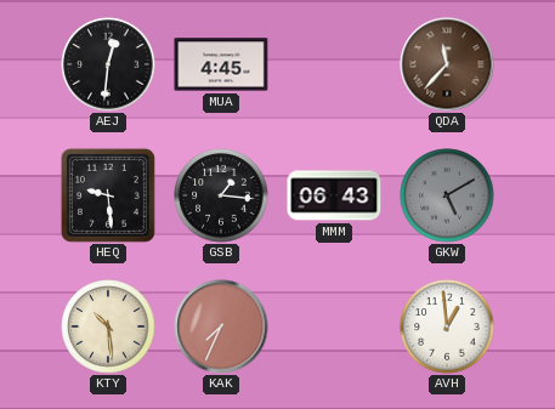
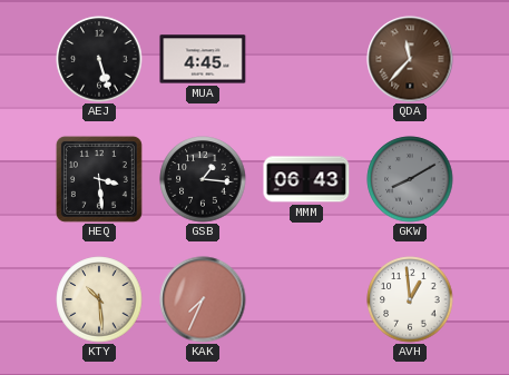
AEJ: 12:31 -> 5:27
HEQ: 9:29 -> 3:29
GKW: 5:10 -> 8:10
